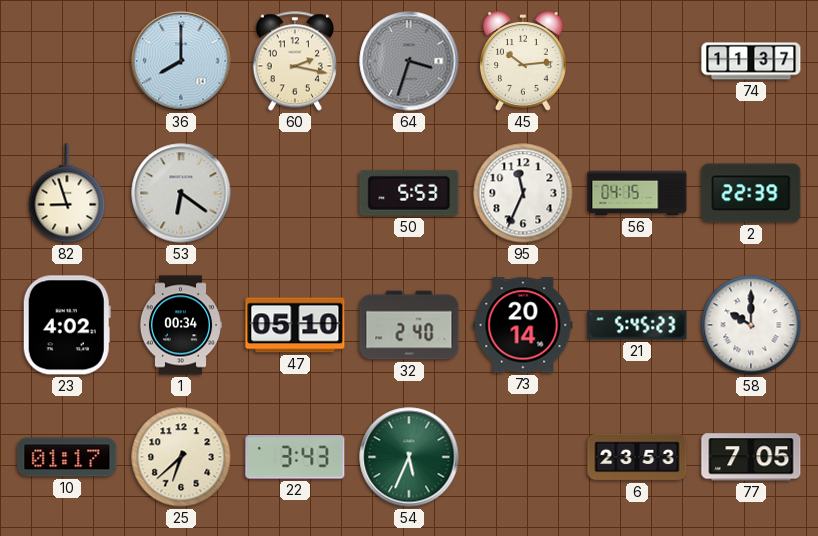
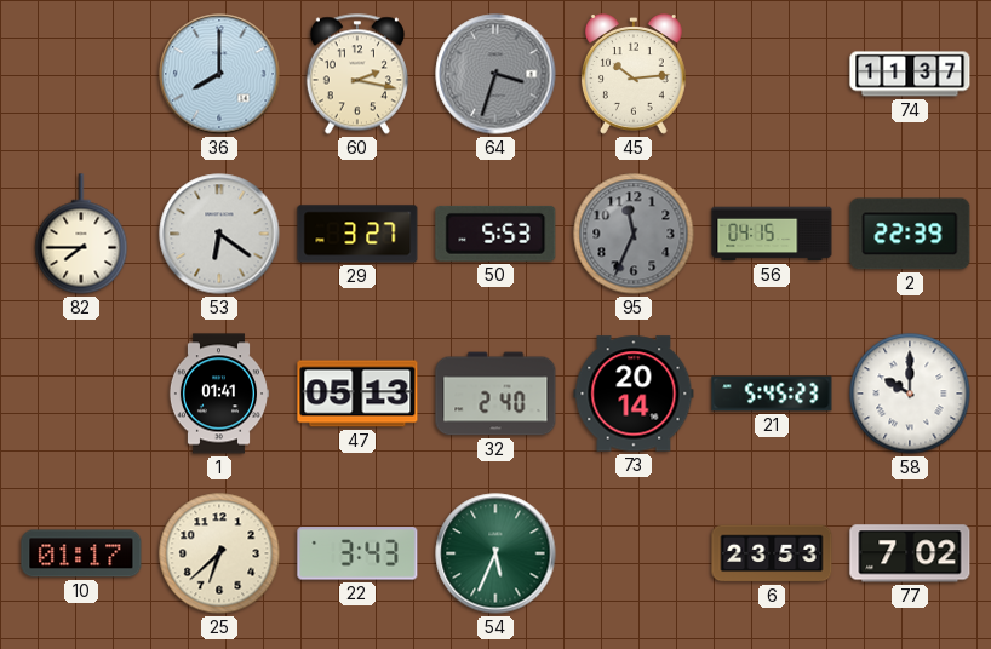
82: 8:57 -> 7:45
29: none -> 3:27
95 dial: white -> grey
23: 4:02 -> none
1: 00:34 -> 01:41
47: 05:10 -> 05:13
77: 7:05 -> 7:02
